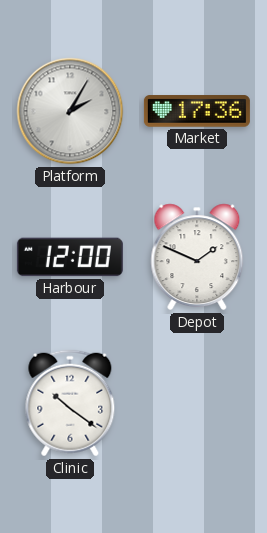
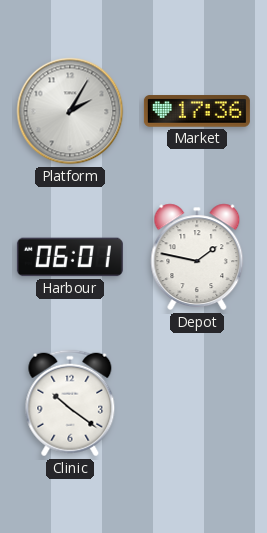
Harbour: 12:00 -> 06:01
Depot: 1:49 -> 1:47
